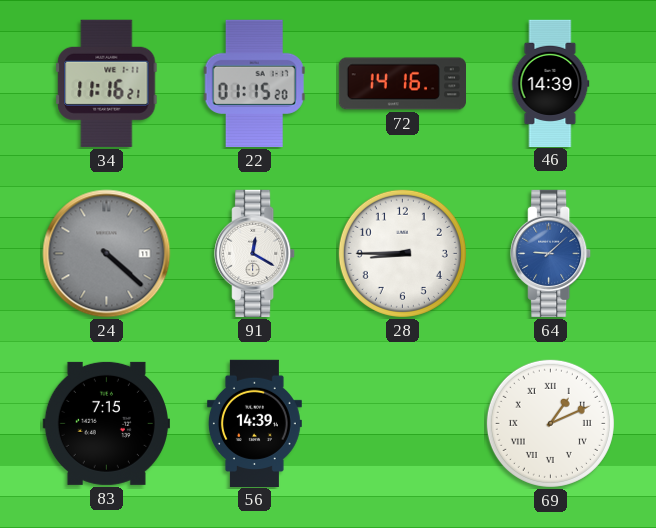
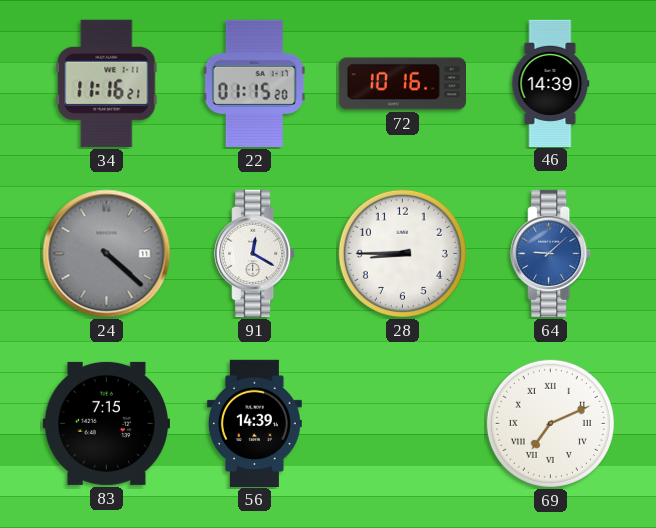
72: 14:16 -> 10:16
69: 1:11 -> 7:11
